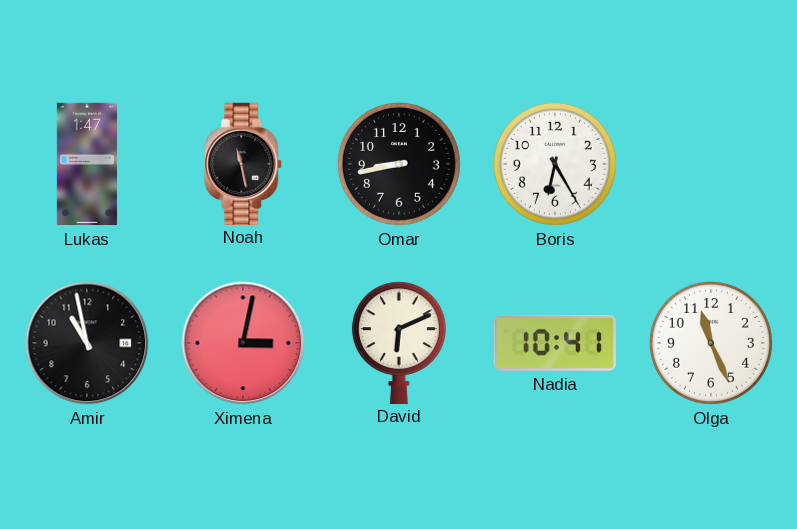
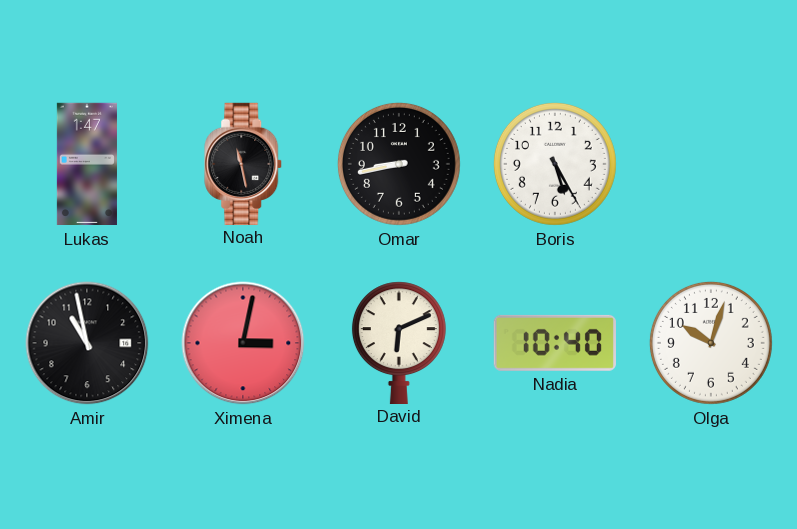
Boris: 6:25 -> 5:25
Nadia: 10:41 -> 10:40
Olga: 11:26 -> 10:03
